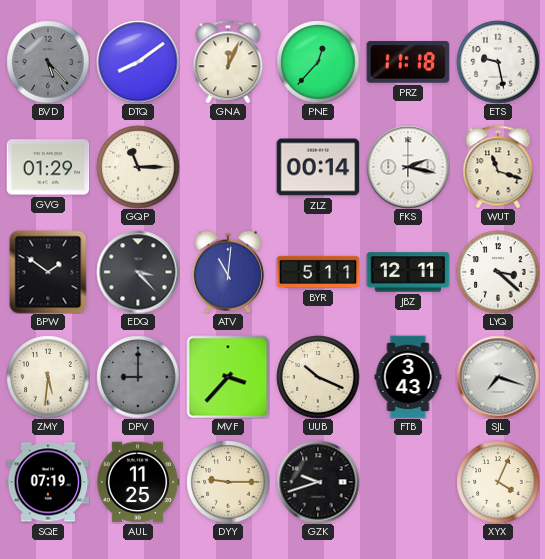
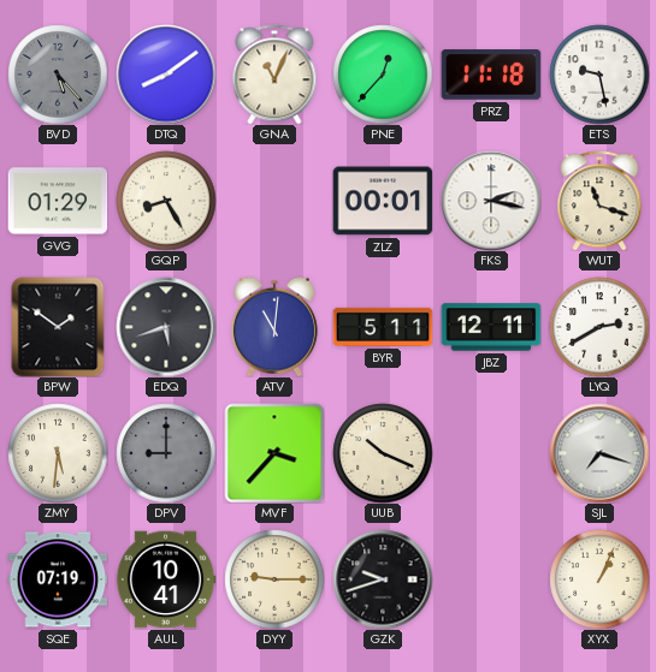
GNA: 12:04 -> 11:04
GQP: 11:15 -> 8:25
ZLZ: 00:14 -> 00:01
EDQ: 3:23 -> 5:42
LYQ: 3:22 -> 2:40
FTB: 3:43 -> none
AUL: 11:25 -> 10:41
XYX: 4:04 -> 1:04
